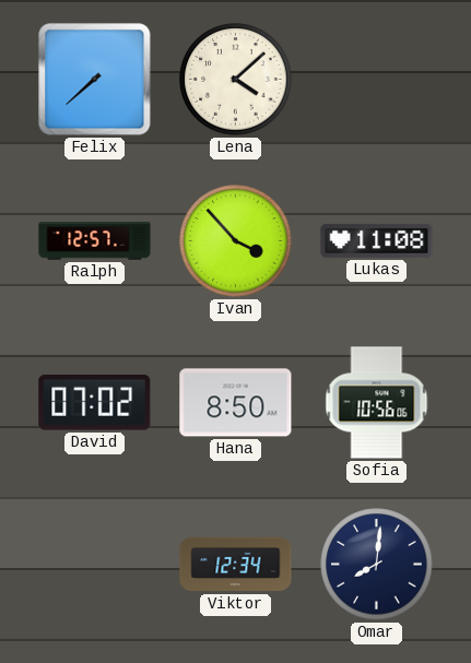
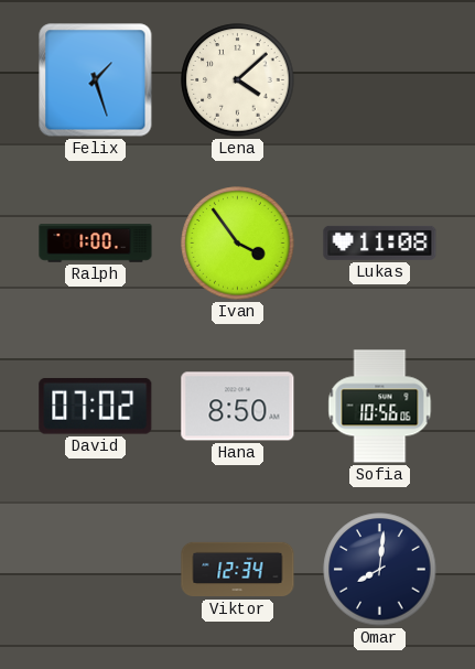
Felix: 7:38 -> 1:27
Ralph: 12:57 -> 1:00
Ivan: 3:53 -> 3:54
